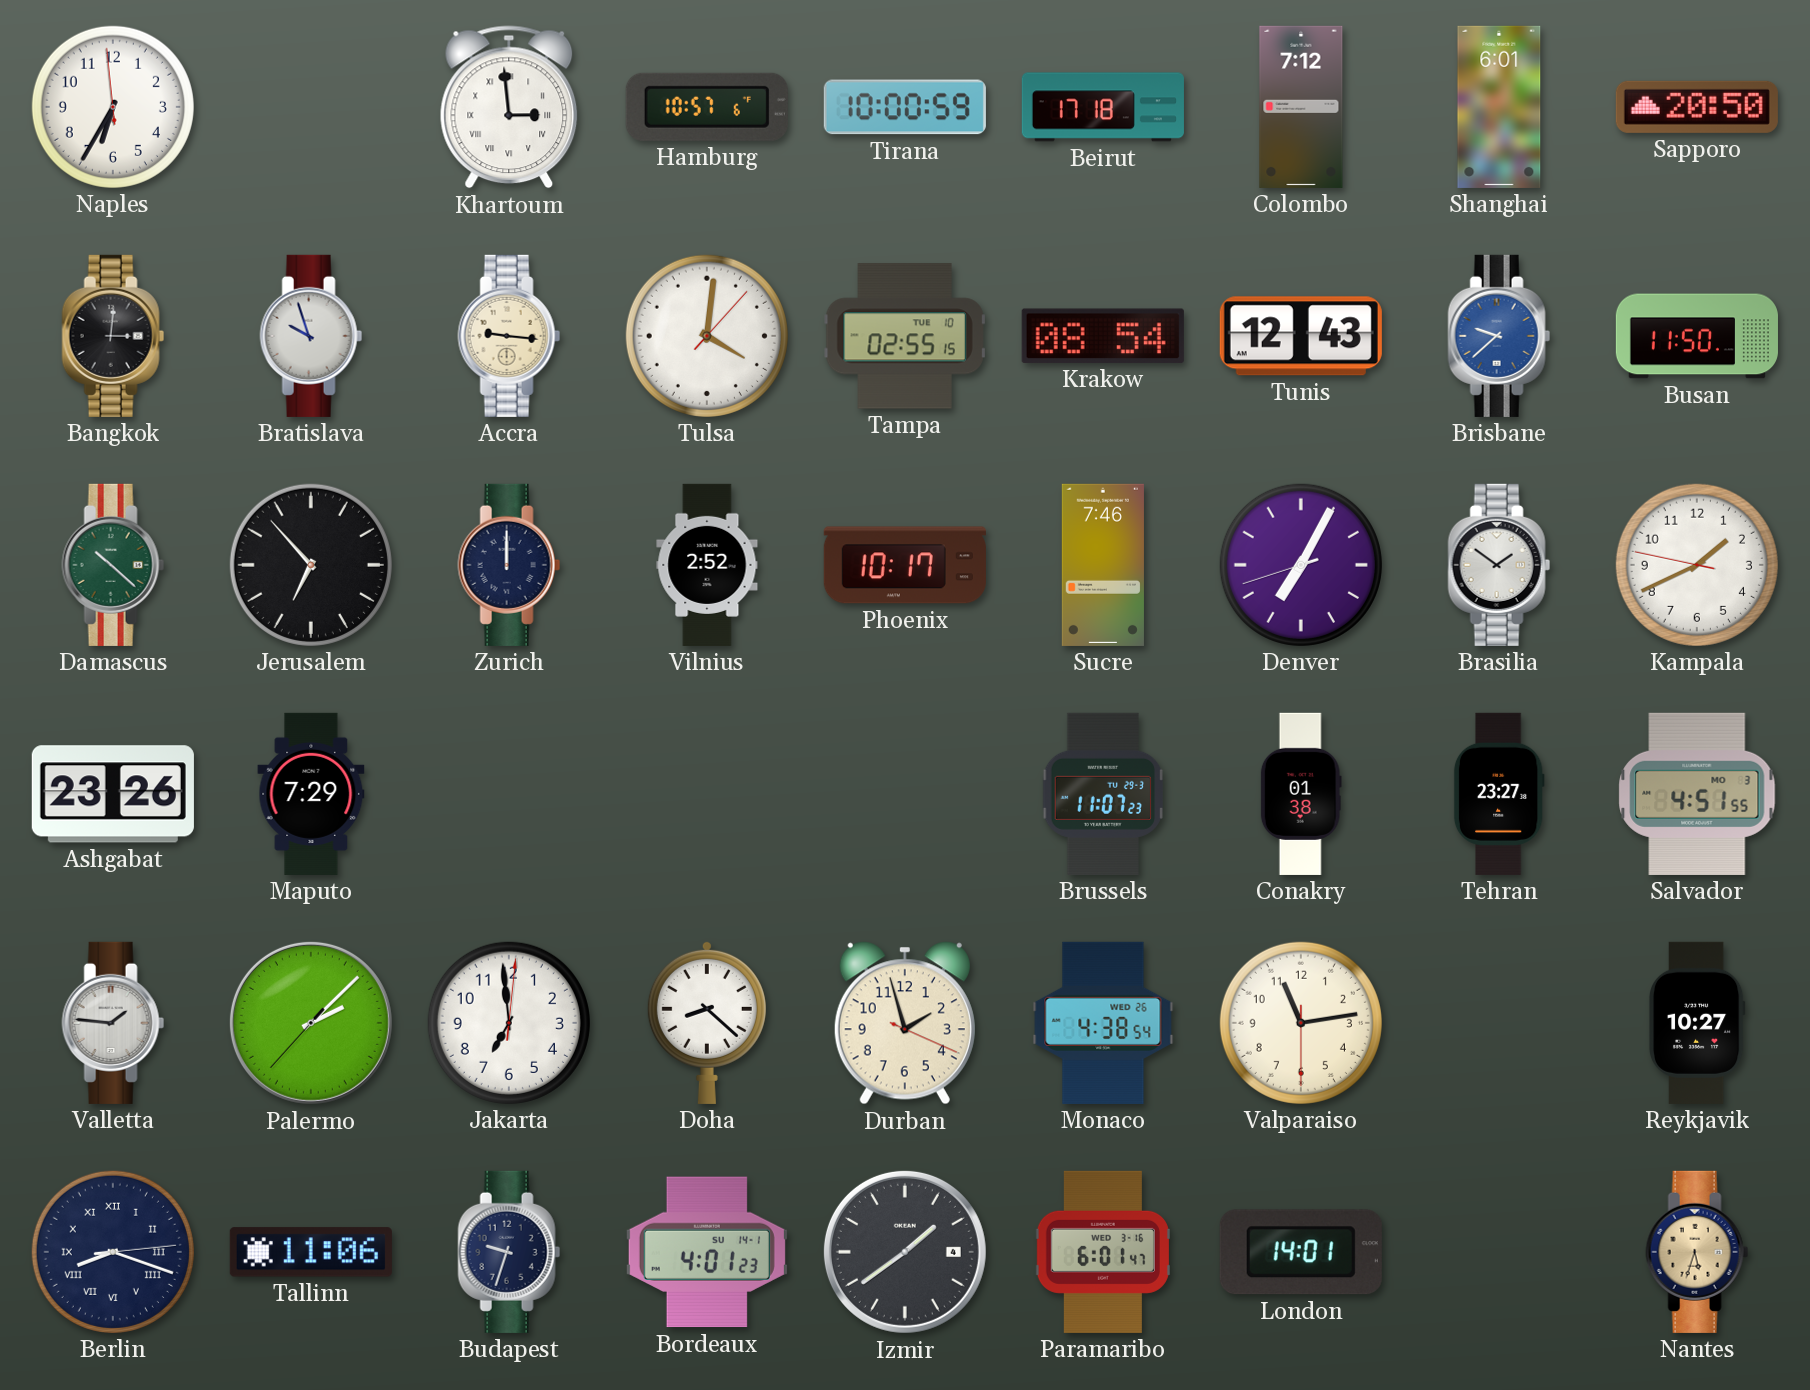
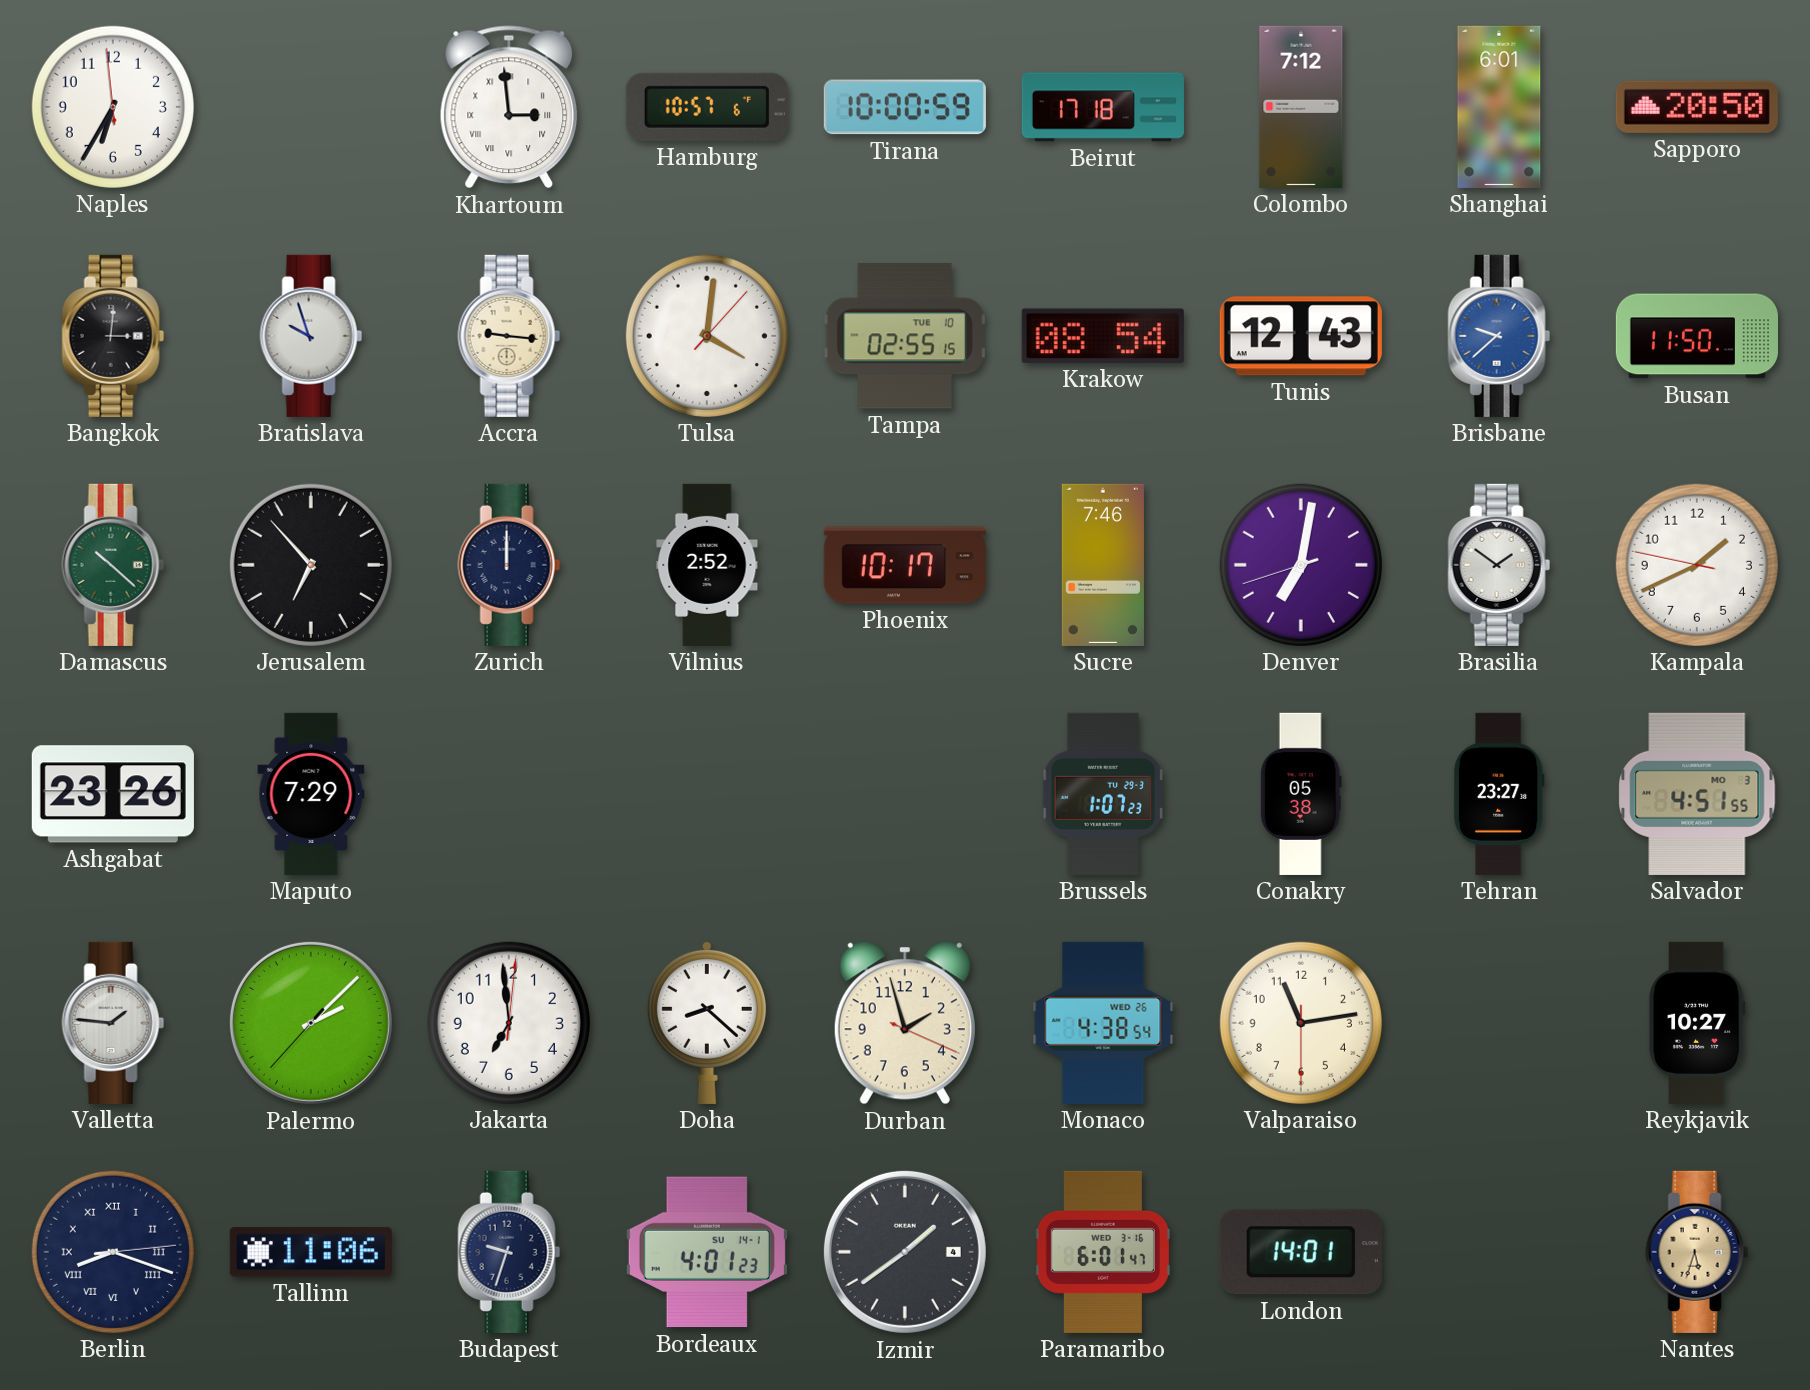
Denver: 7:04 -> 7:01
Brussels: 11:07 -> 1:07
Conakry: 01:38 -> 05:38
